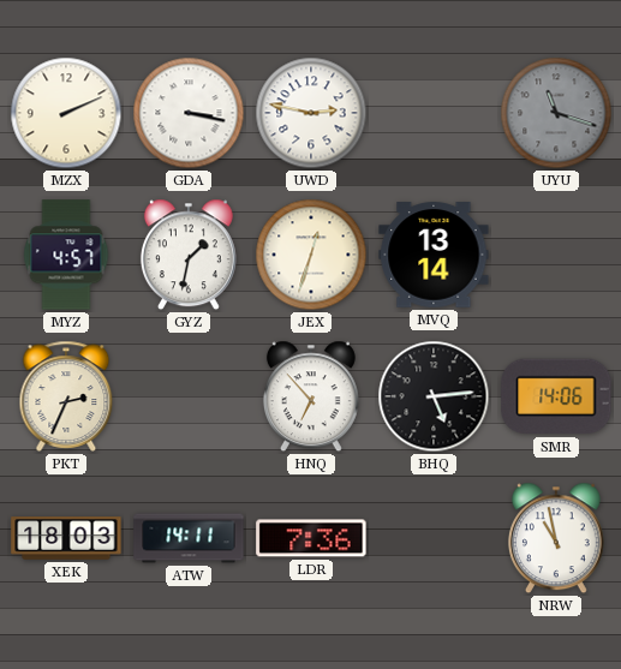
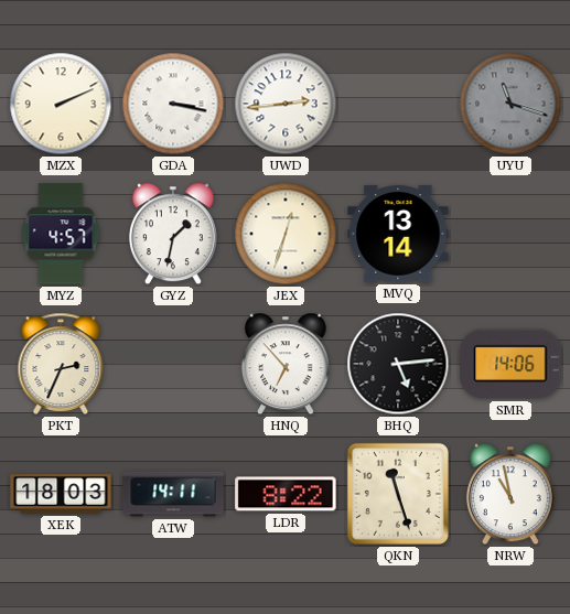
UWD: 2:47 -> 2:44
LDR: 7:36 -> 8:22
QKN: none -> 11:27
